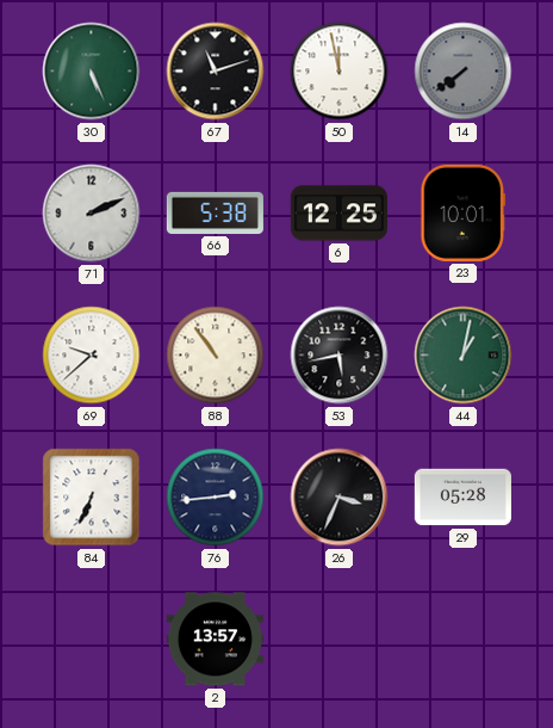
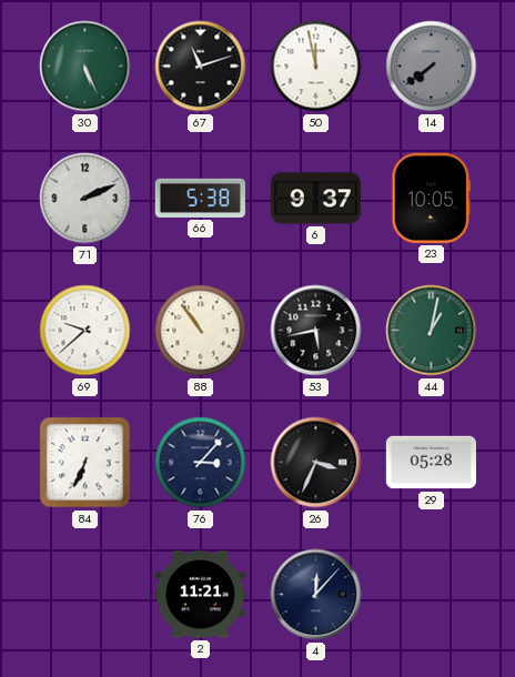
6: 12:25 -> 9:37
23: 10:01 -> 10:05
76: 2:44 -> 3:07
2: 13:57 -> 11:21
4: none -> 12:07
